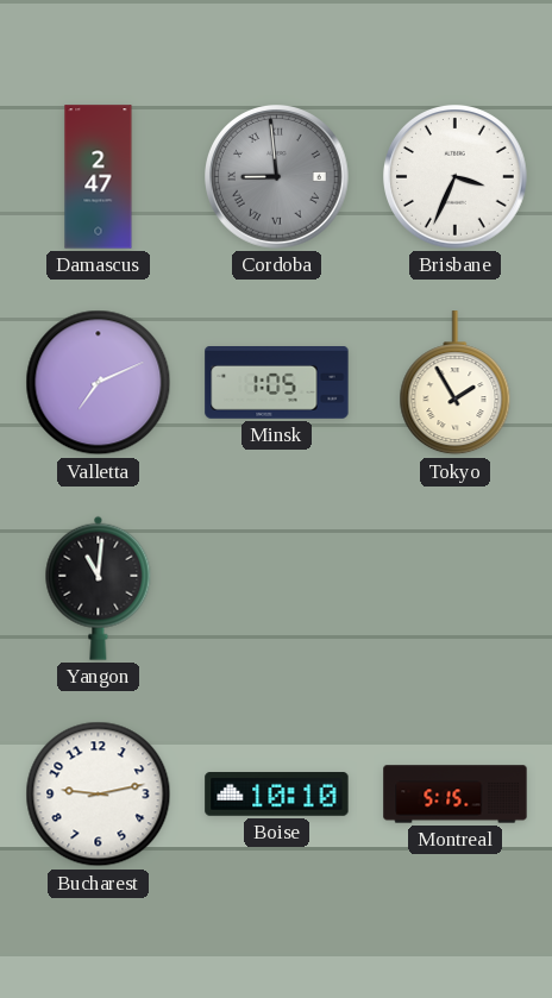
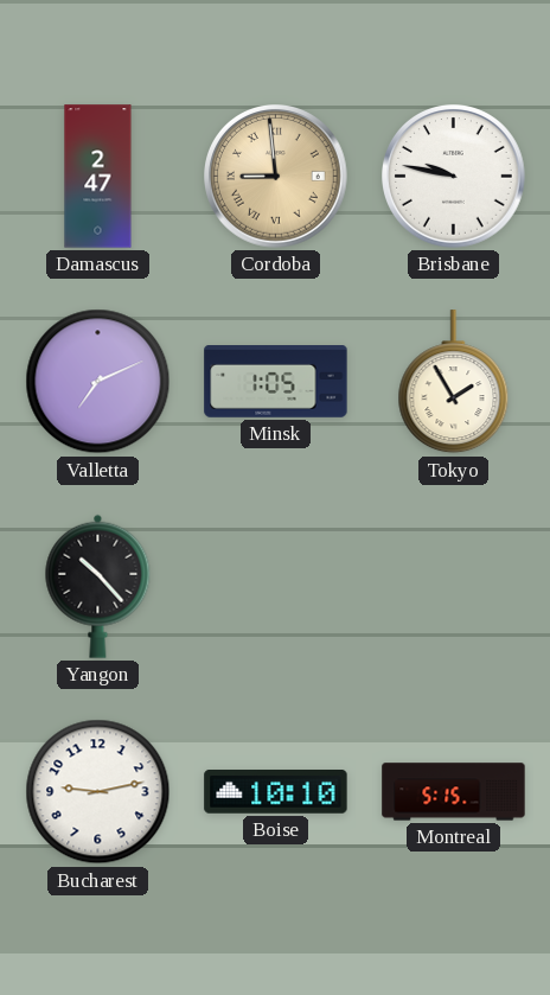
Cordoba dial: grey -> champagne
Brisbane: 3:34 -> 9:47
Yangon: 11:01 -> 10:23
